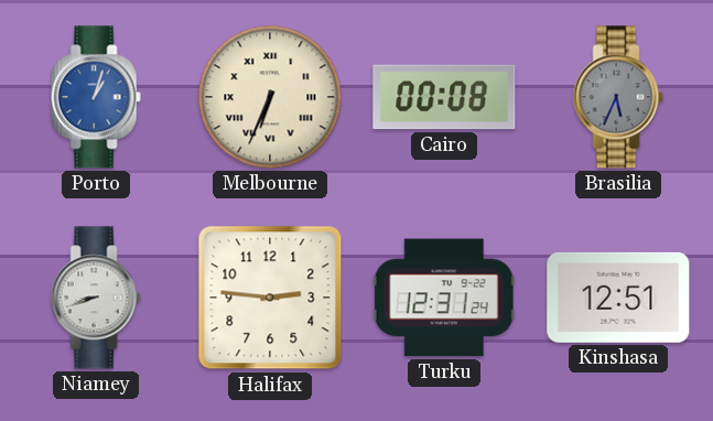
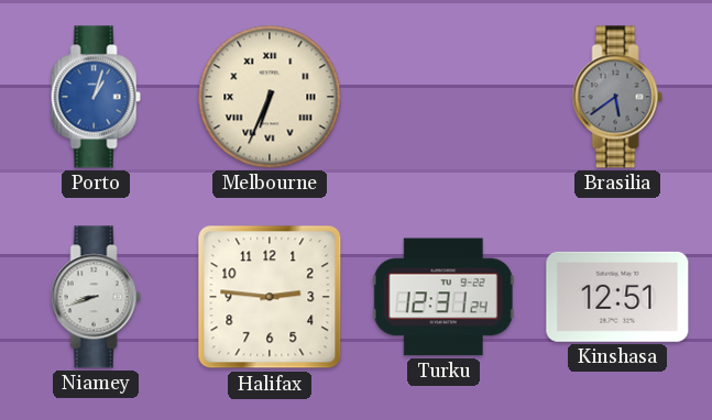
Cairo: 00:08 -> none
Brasilia: 5:34 -> 5:39
